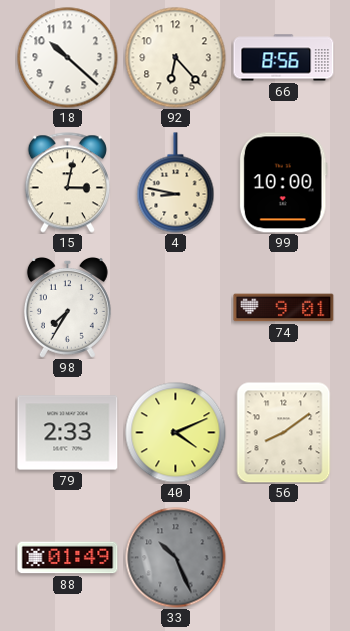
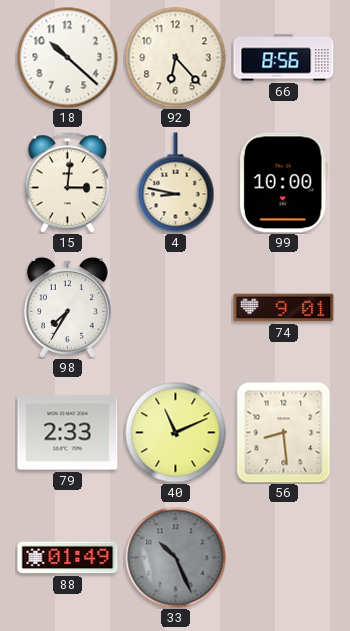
15: 3:02 -> 3:01
40: 4:11 -> 11:11
56: 8:09 -> 8:29
